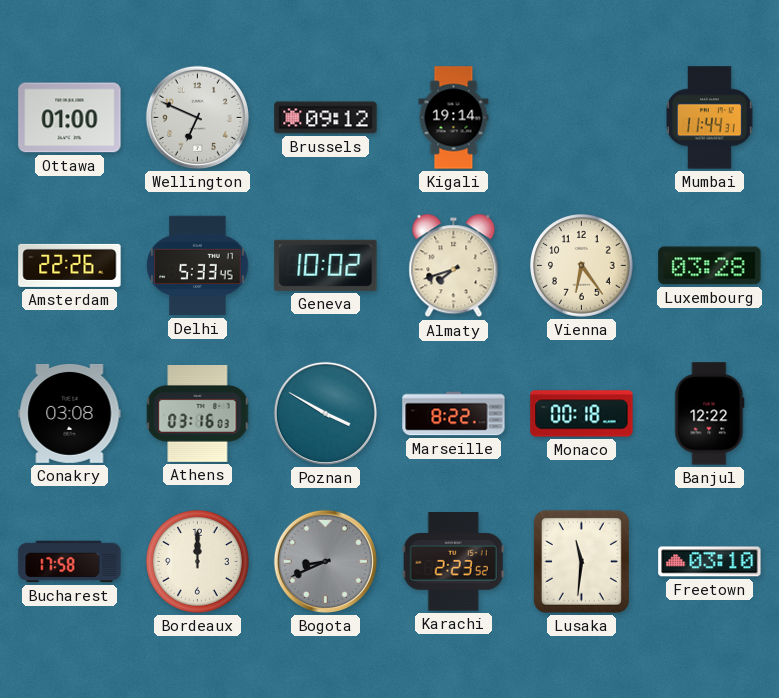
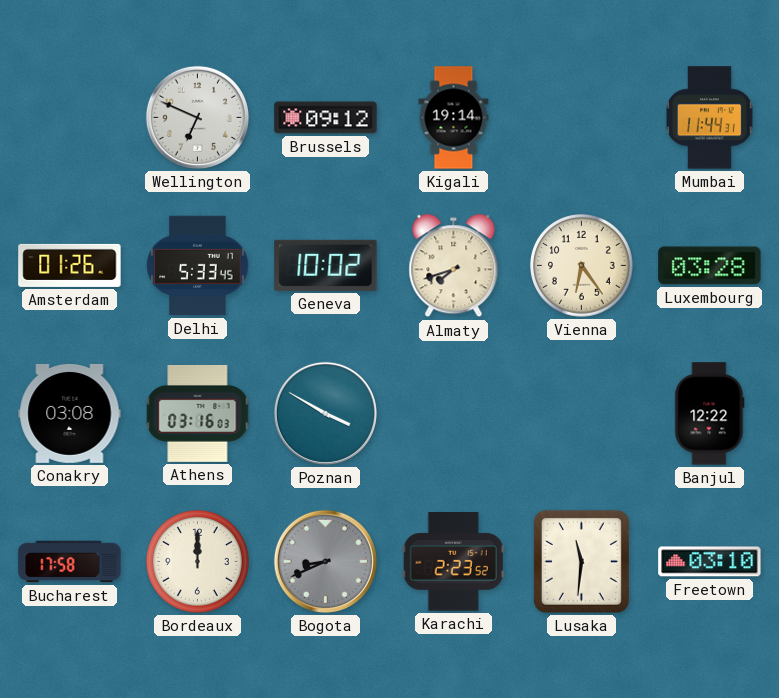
Ottawa: 01:00 -> none
Amsterdam: 22:26 -> 01:26
Marseille: 8:22 -> none
Monaco: 00:18 -> none
